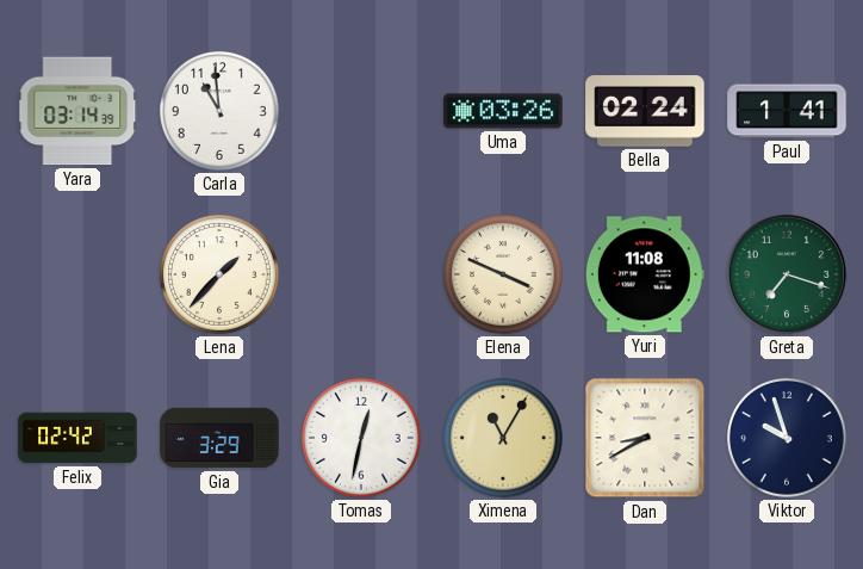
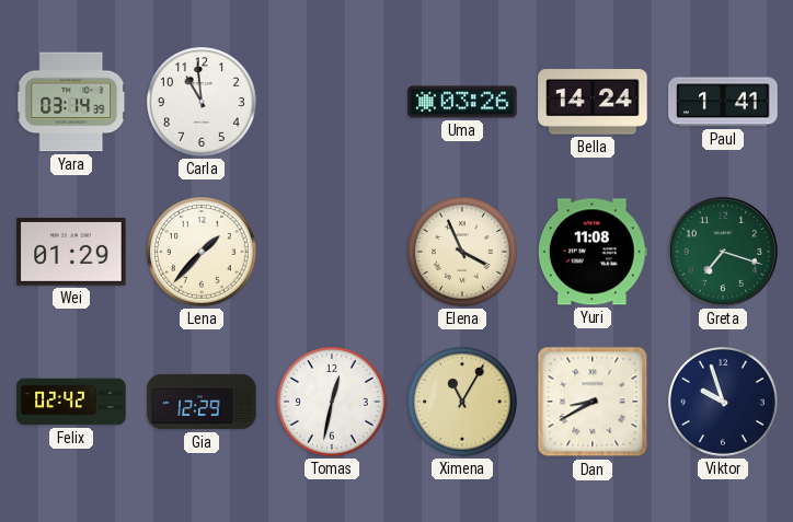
Bella: 02:24 -> 14:24
Wei: none -> 01:29
Elena: 3:49 -> 3:56
Gia: 3:29 -> 12:29
